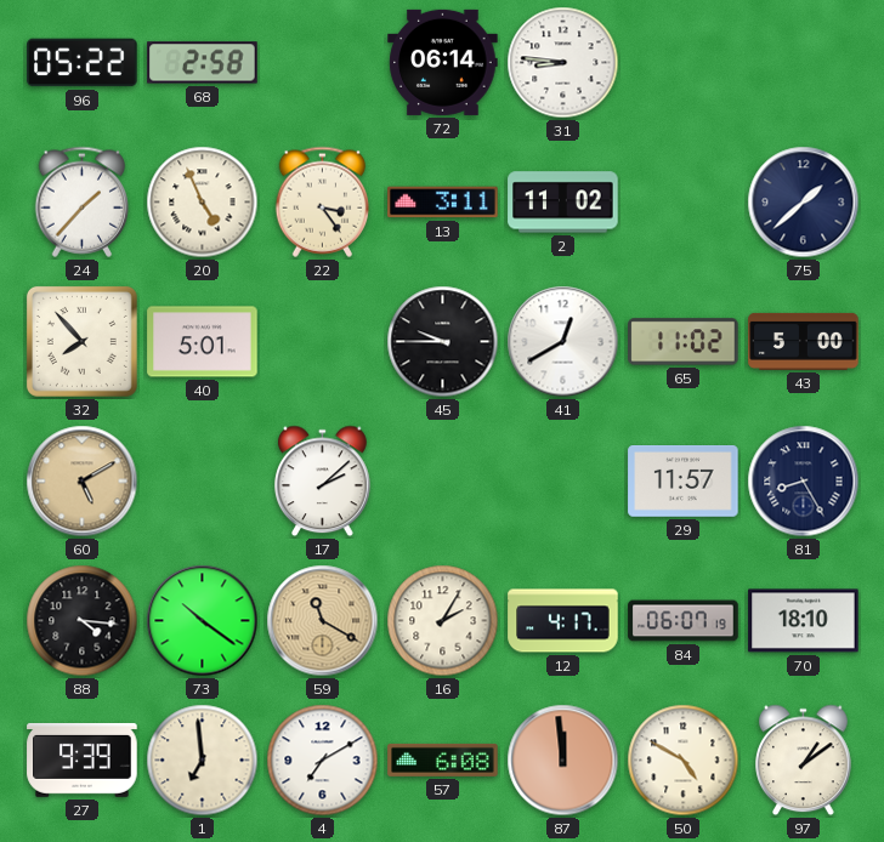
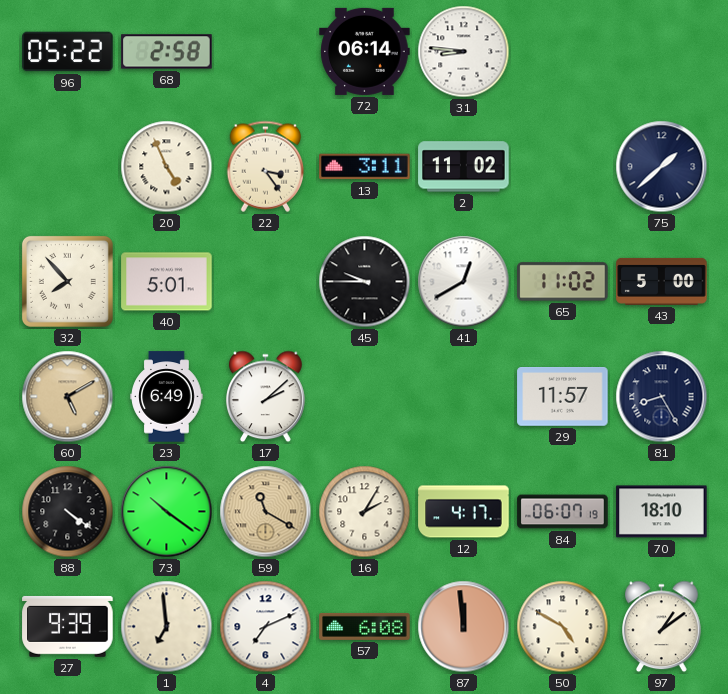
24: 1:37 -> none
23: none -> 6:49
88: 4:16 -> 4:21
4: 7:10 -> 7:11
